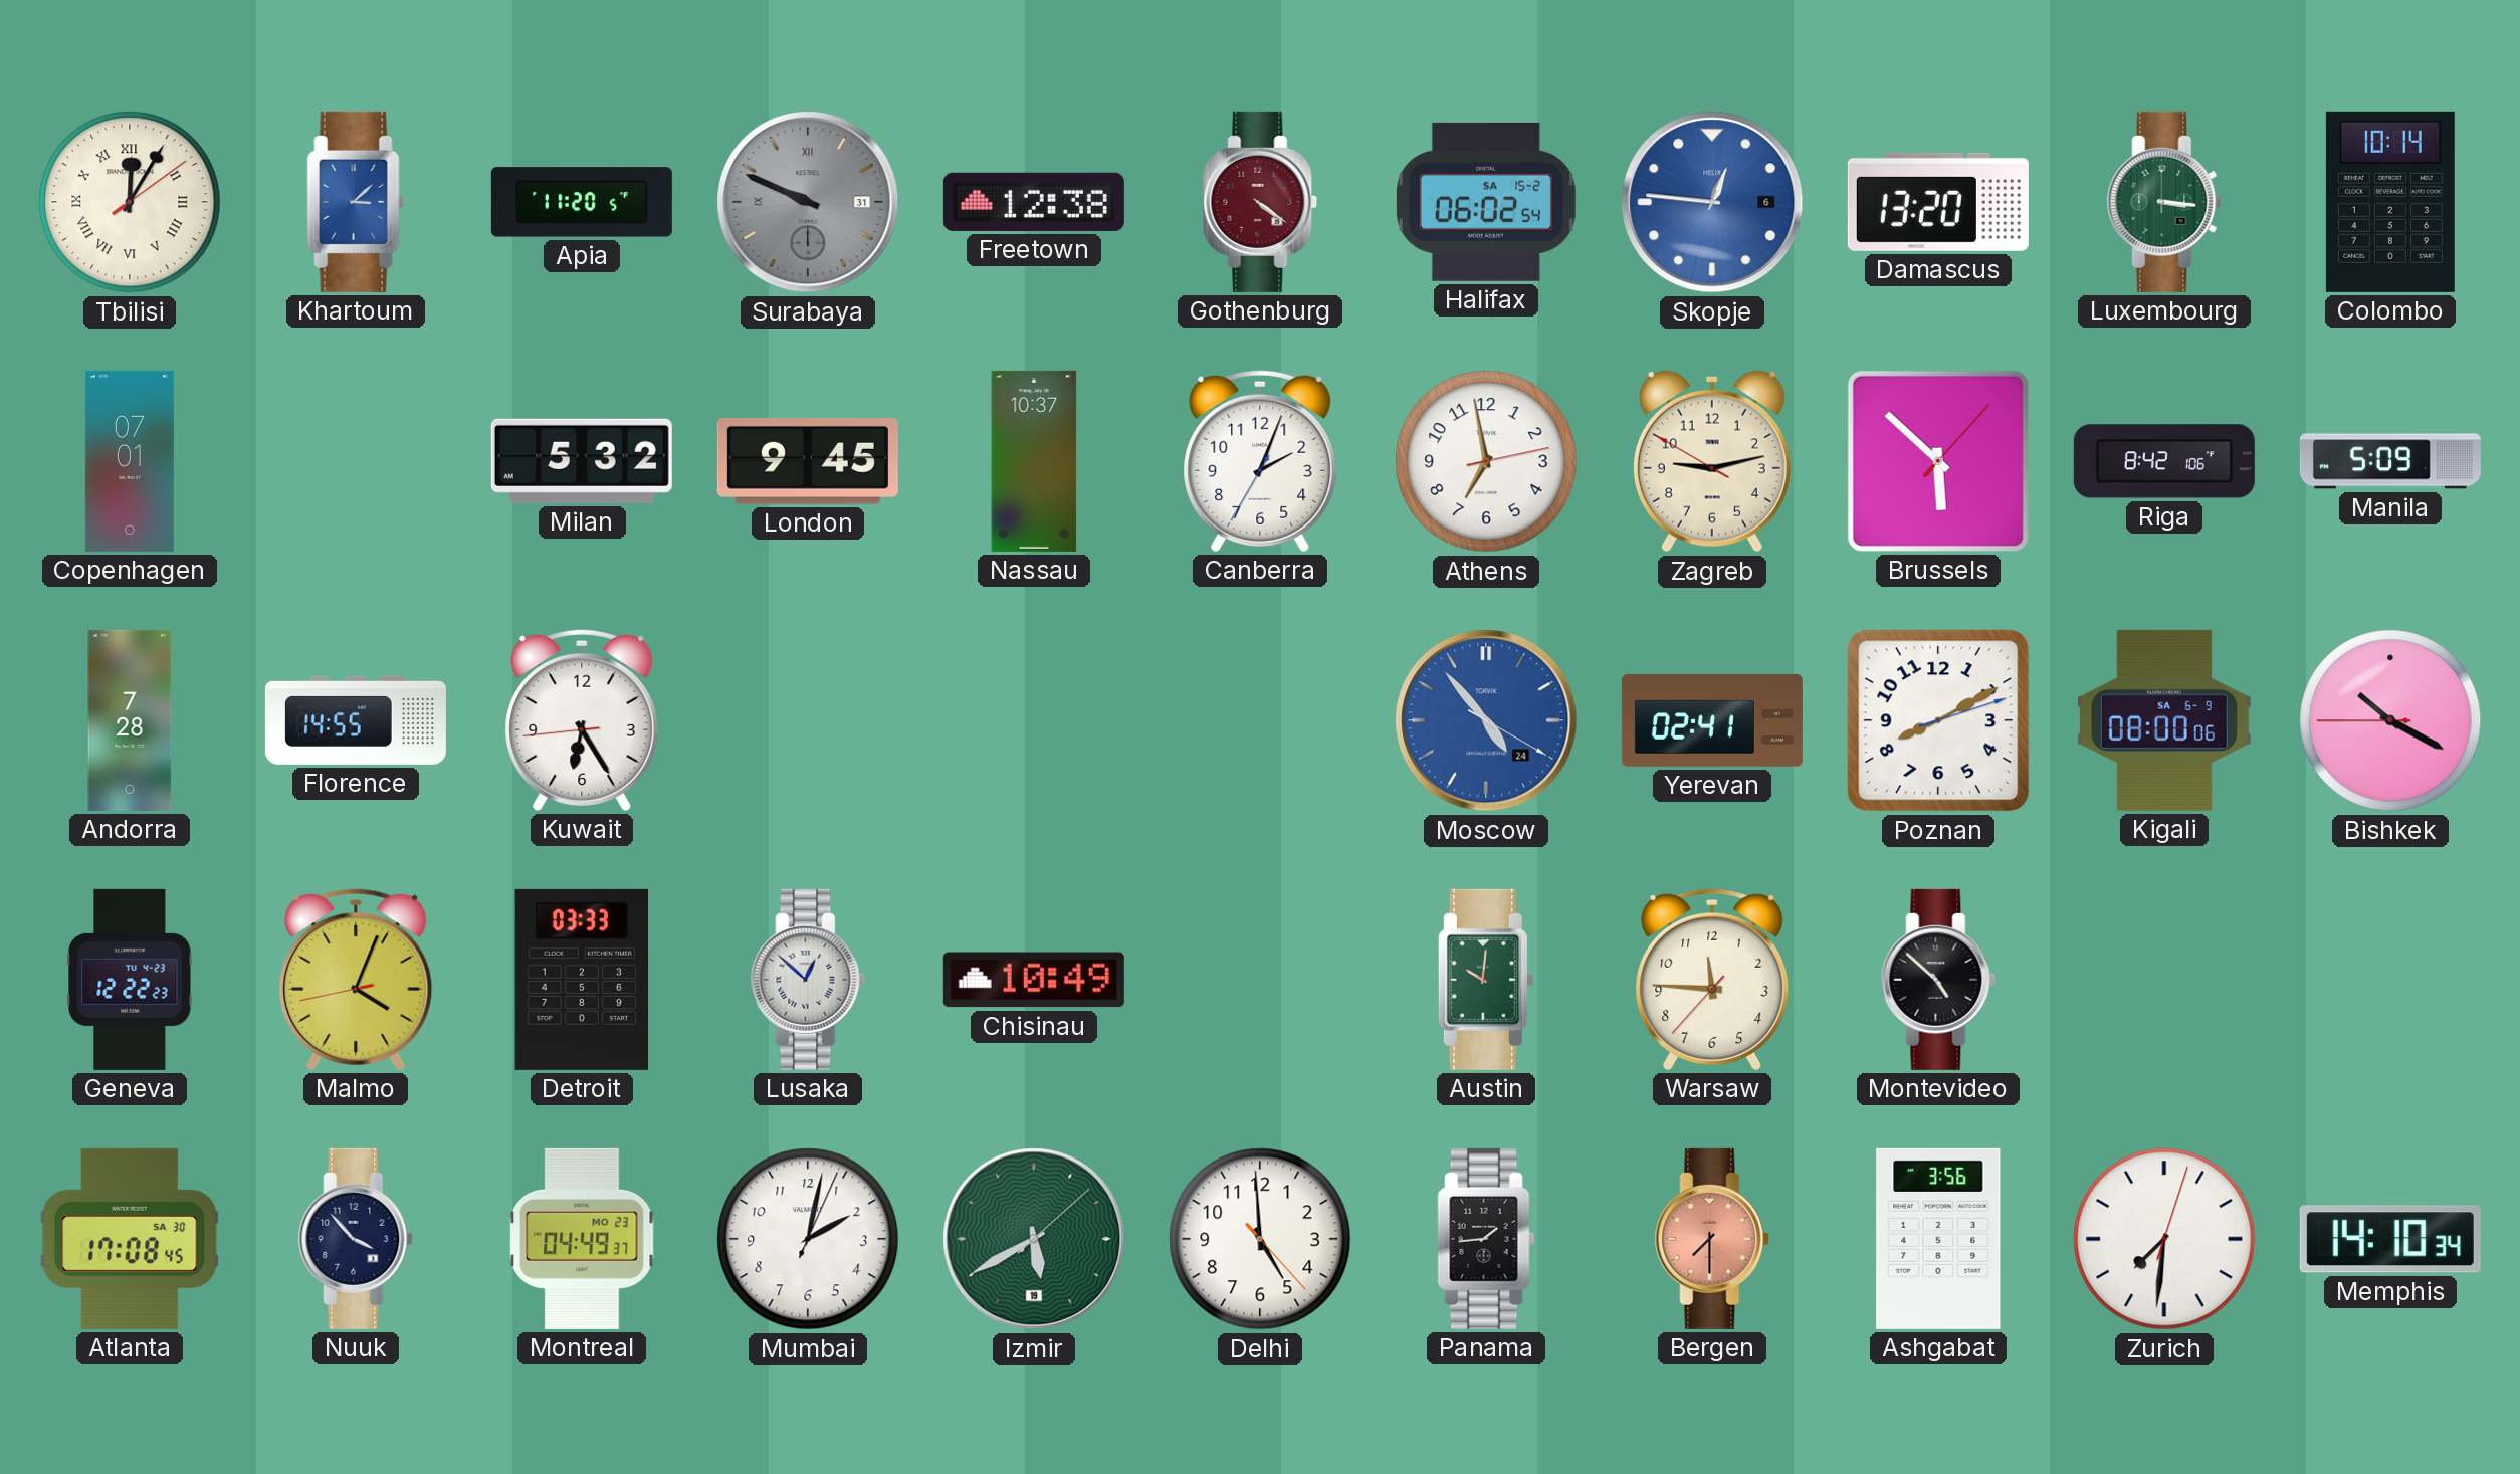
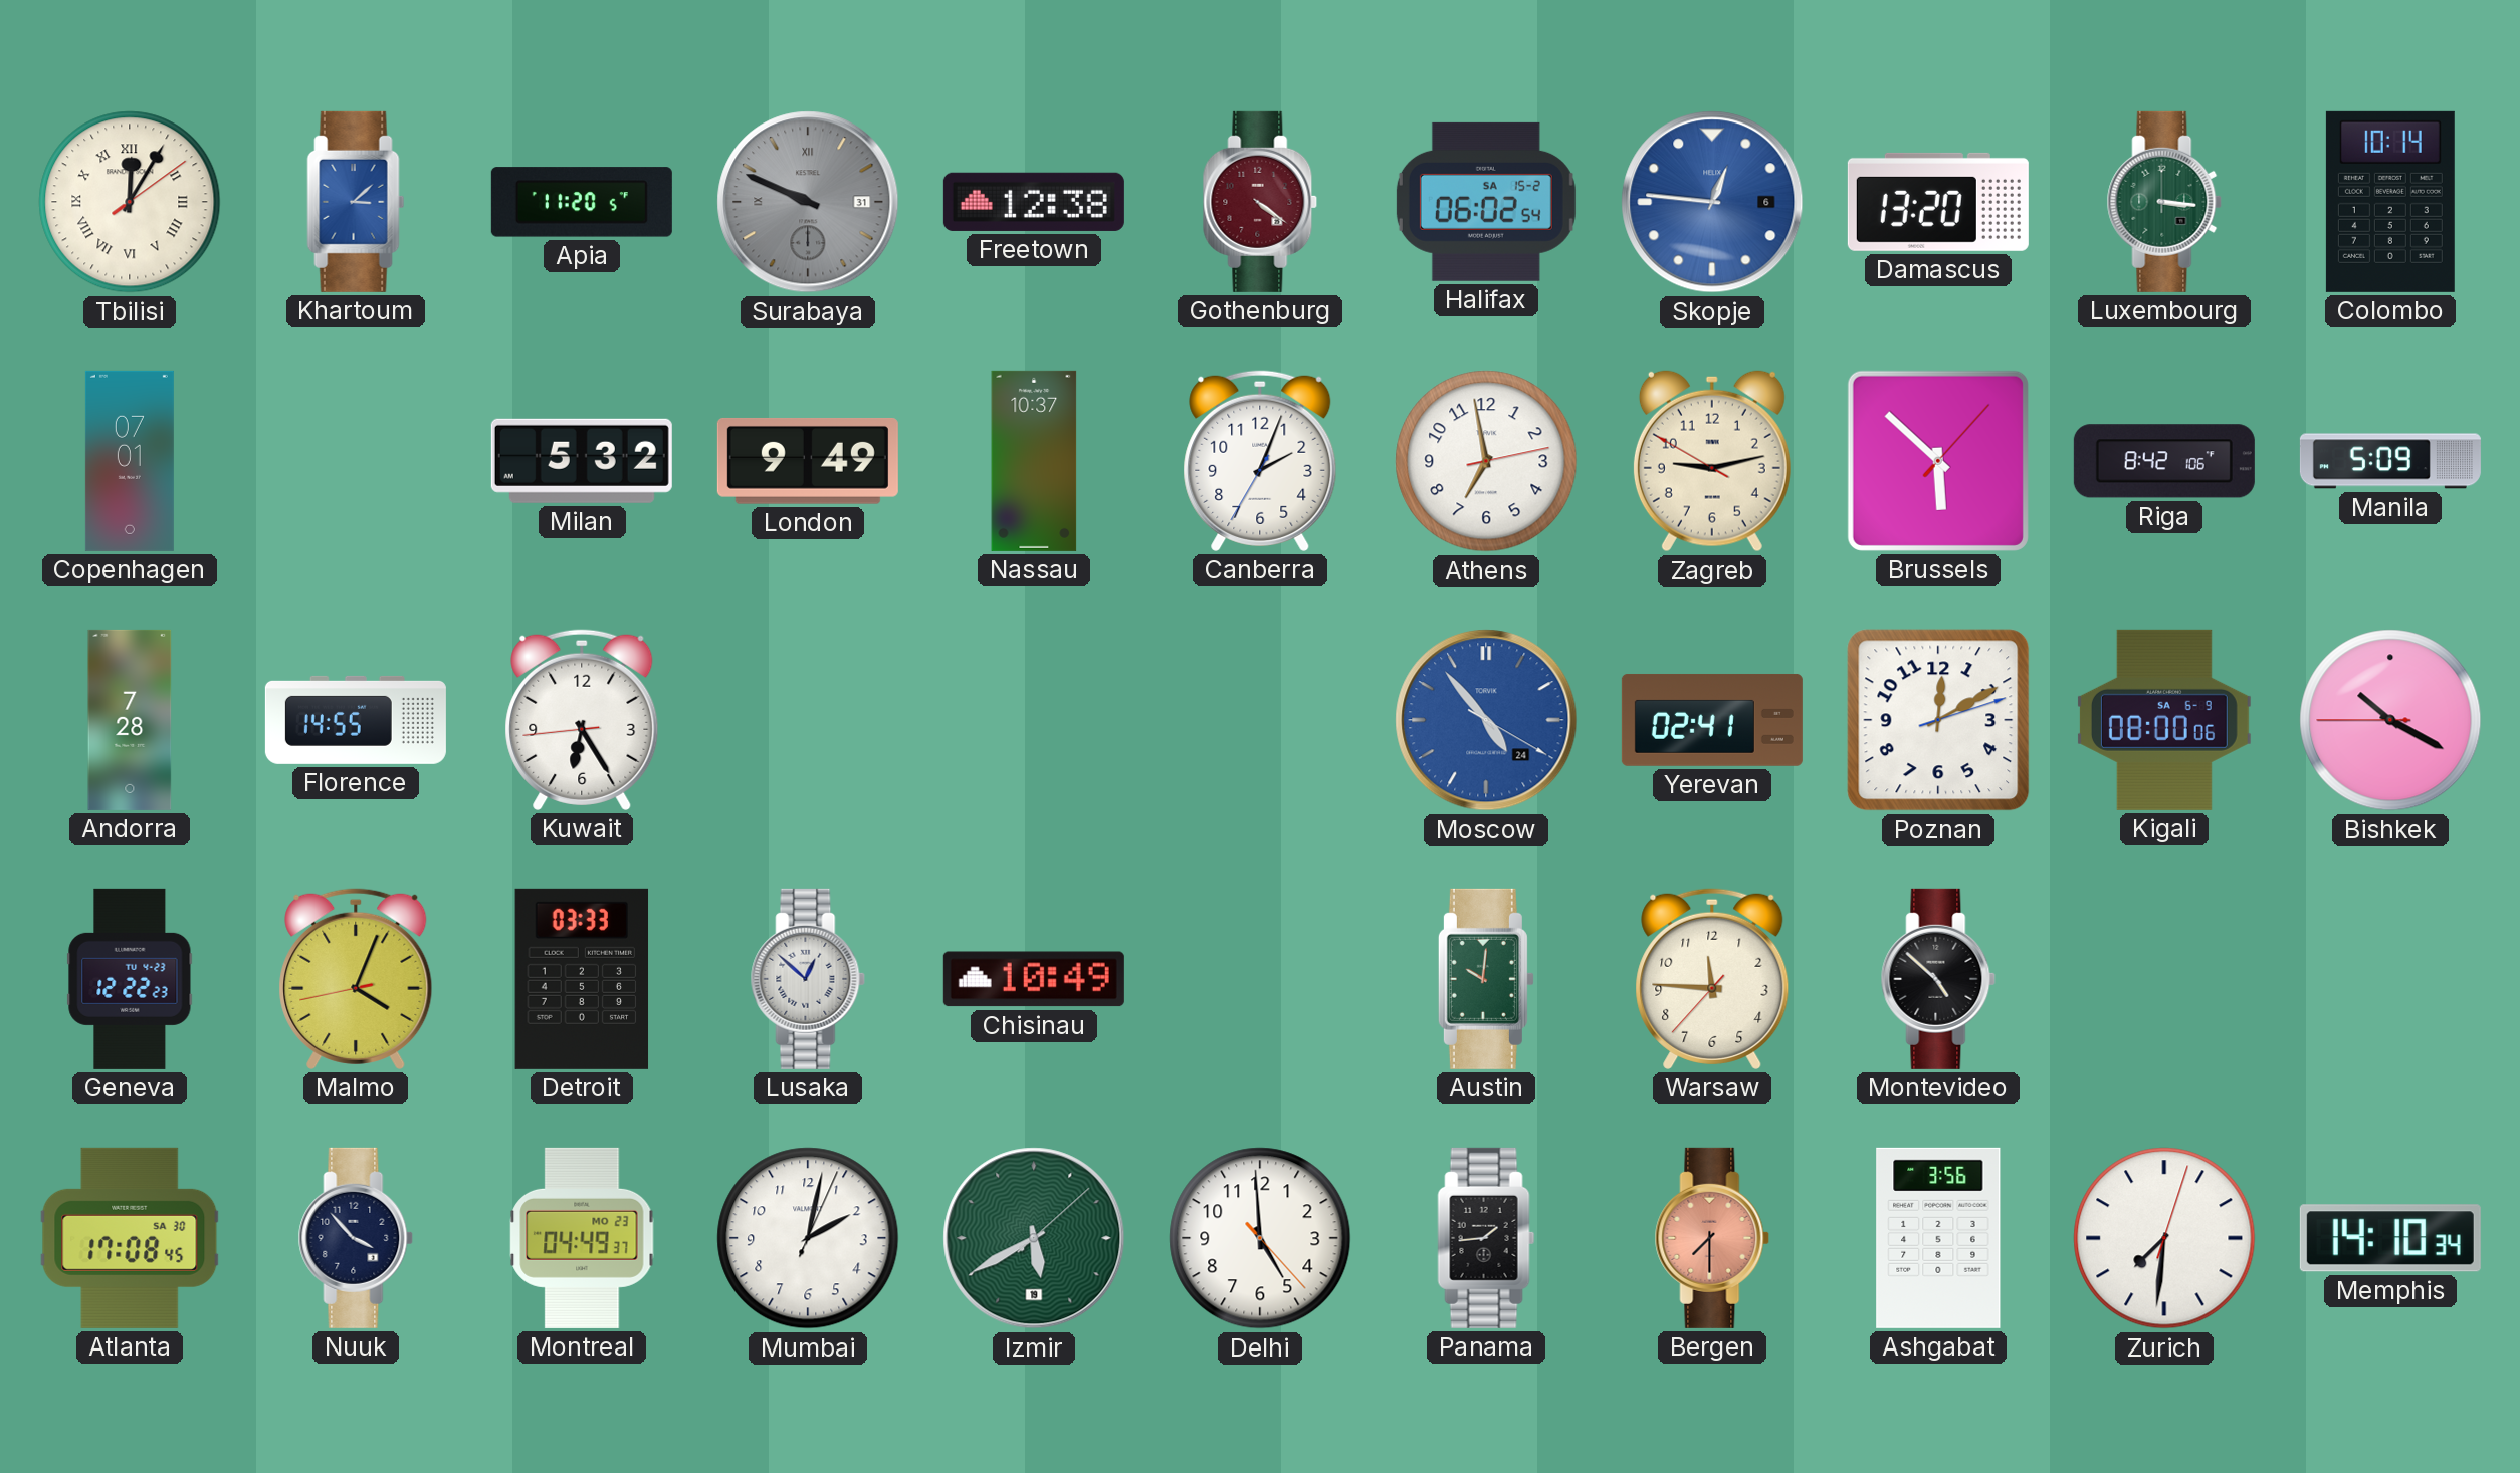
London: 9:45 -> 9:49
Poznan: 8:10 -> 12:10
